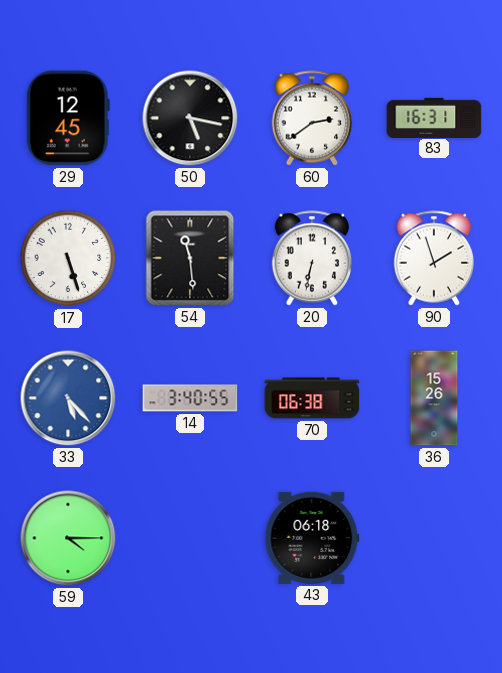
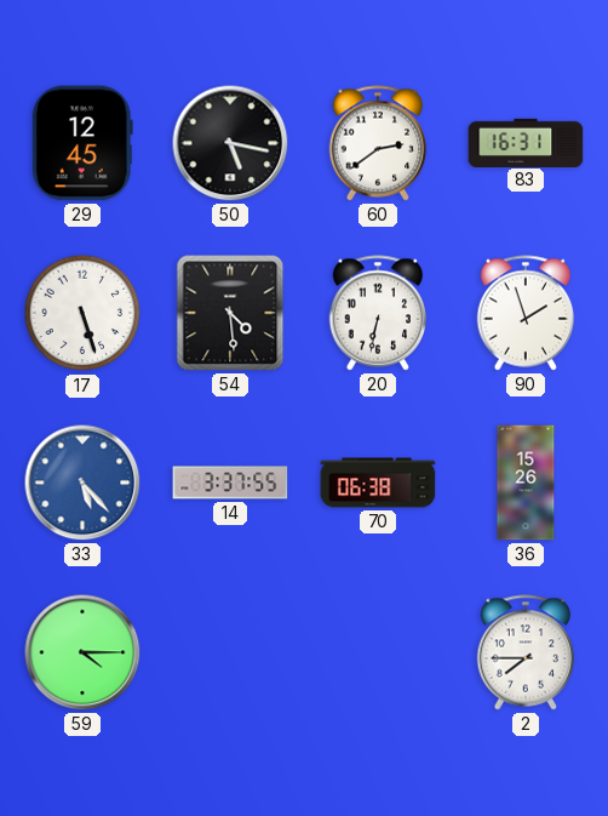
54: 11:29 -> 4:29
14: 3:40 -> 3:37
43: 06:18 -> none
2: none -> 7:45
